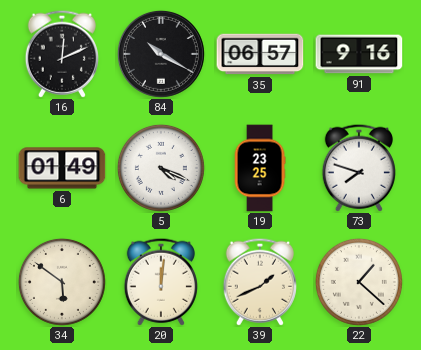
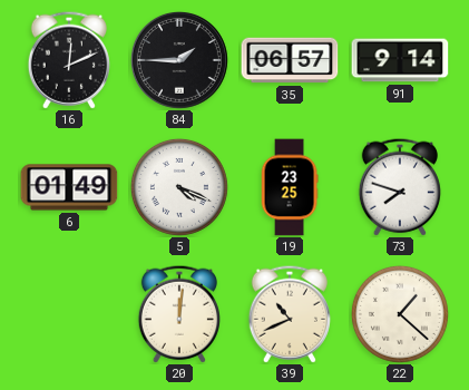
84: 10:20 -> 1:45
91: 9:16 -> 9:14
34: 5:51 -> none
39: 1:41 -> 10:41
